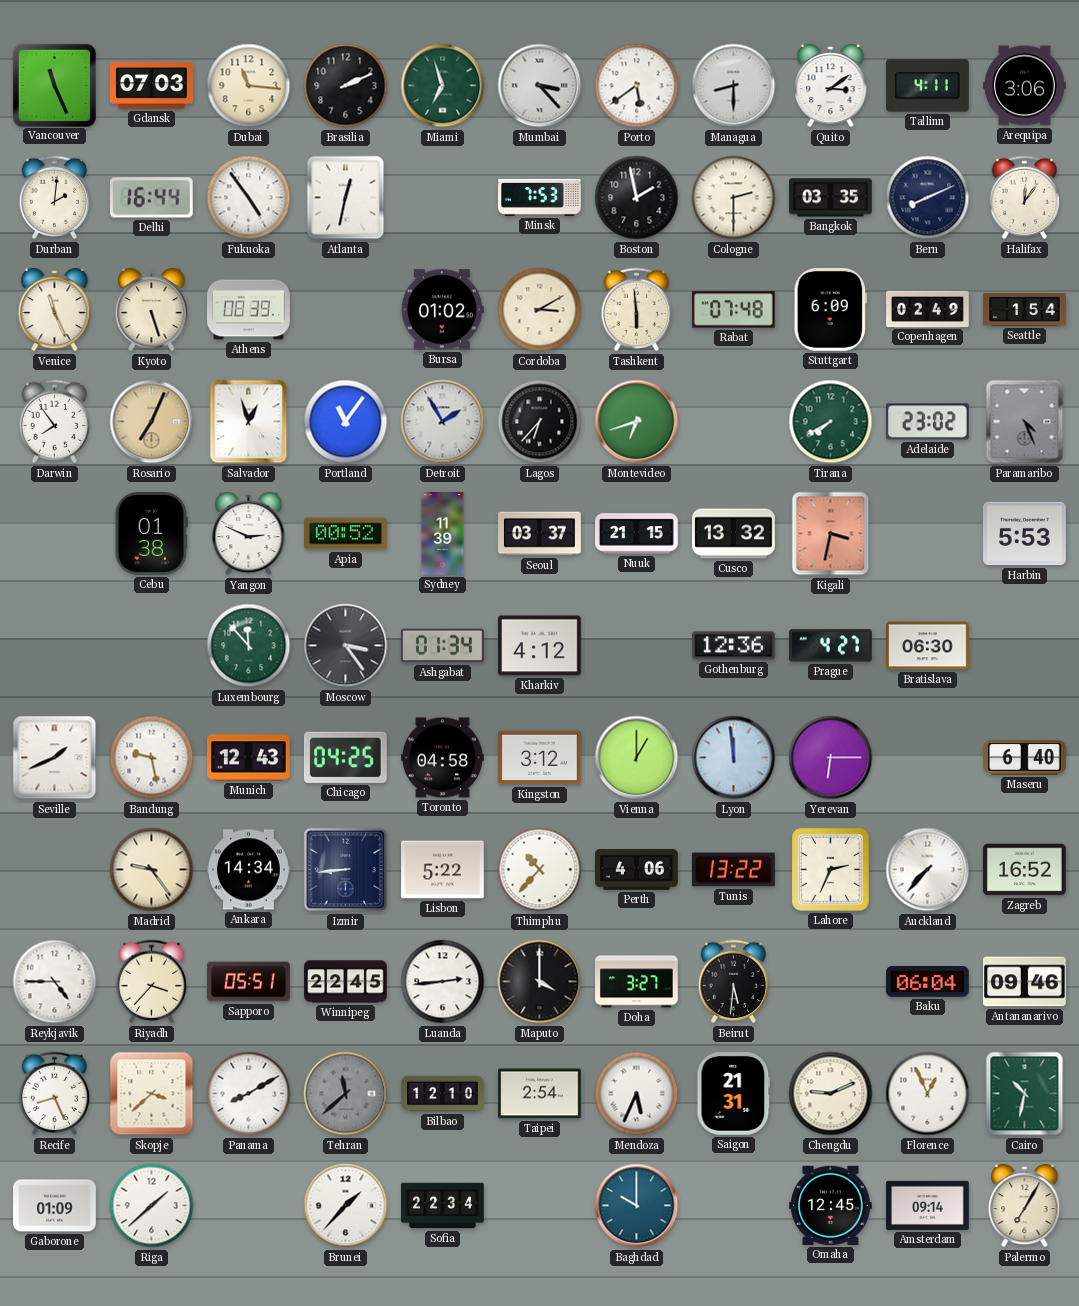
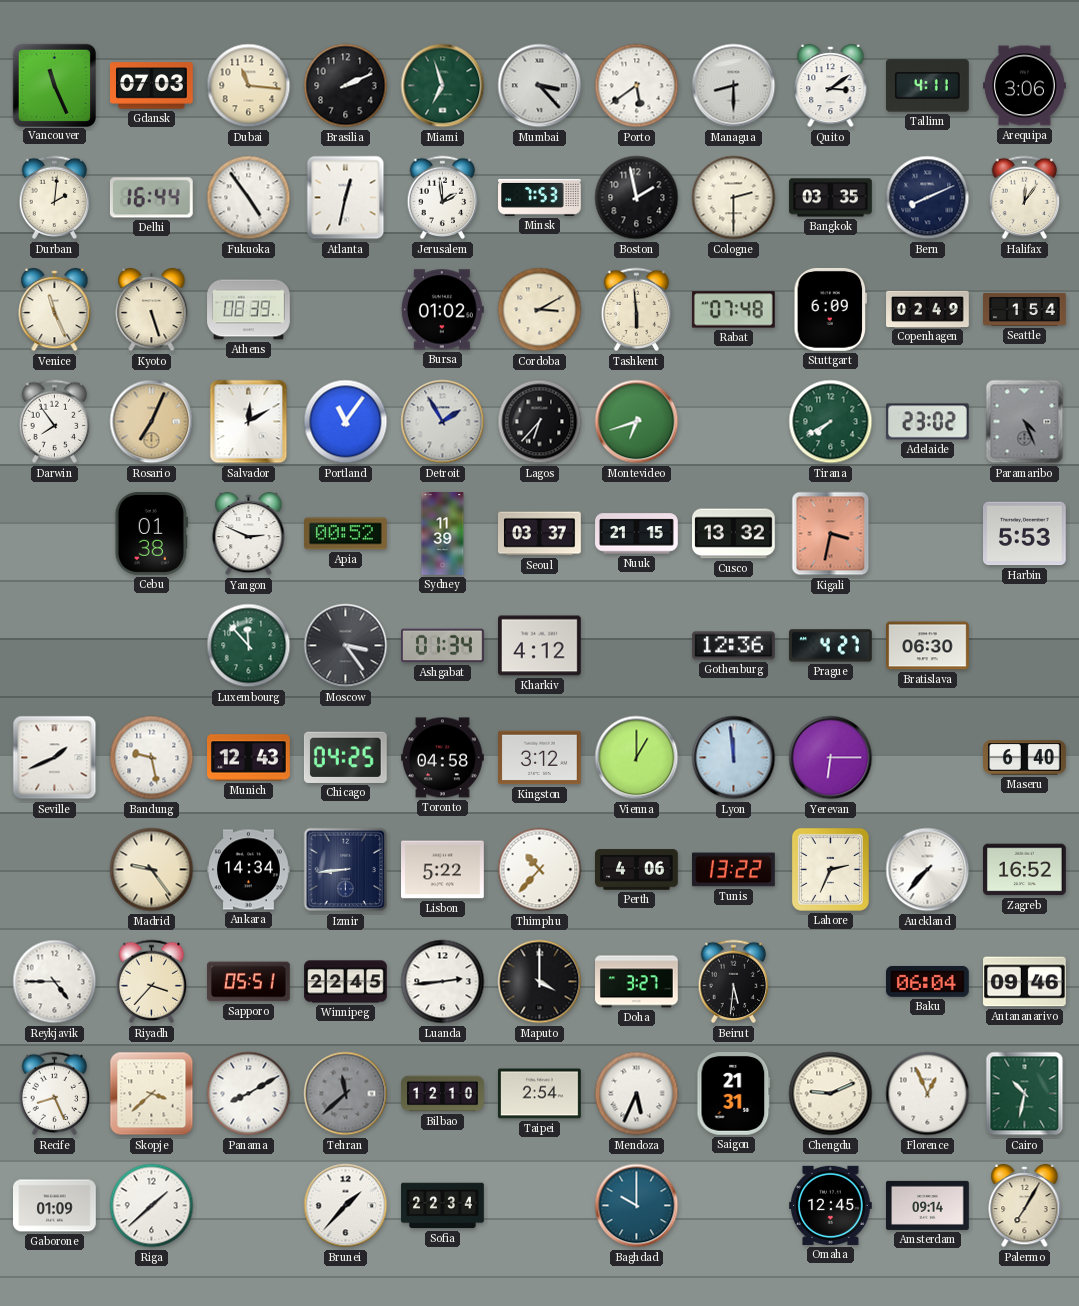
Jerusalem: none -> 1:59
Salvador: 12:57 -> 12:10
